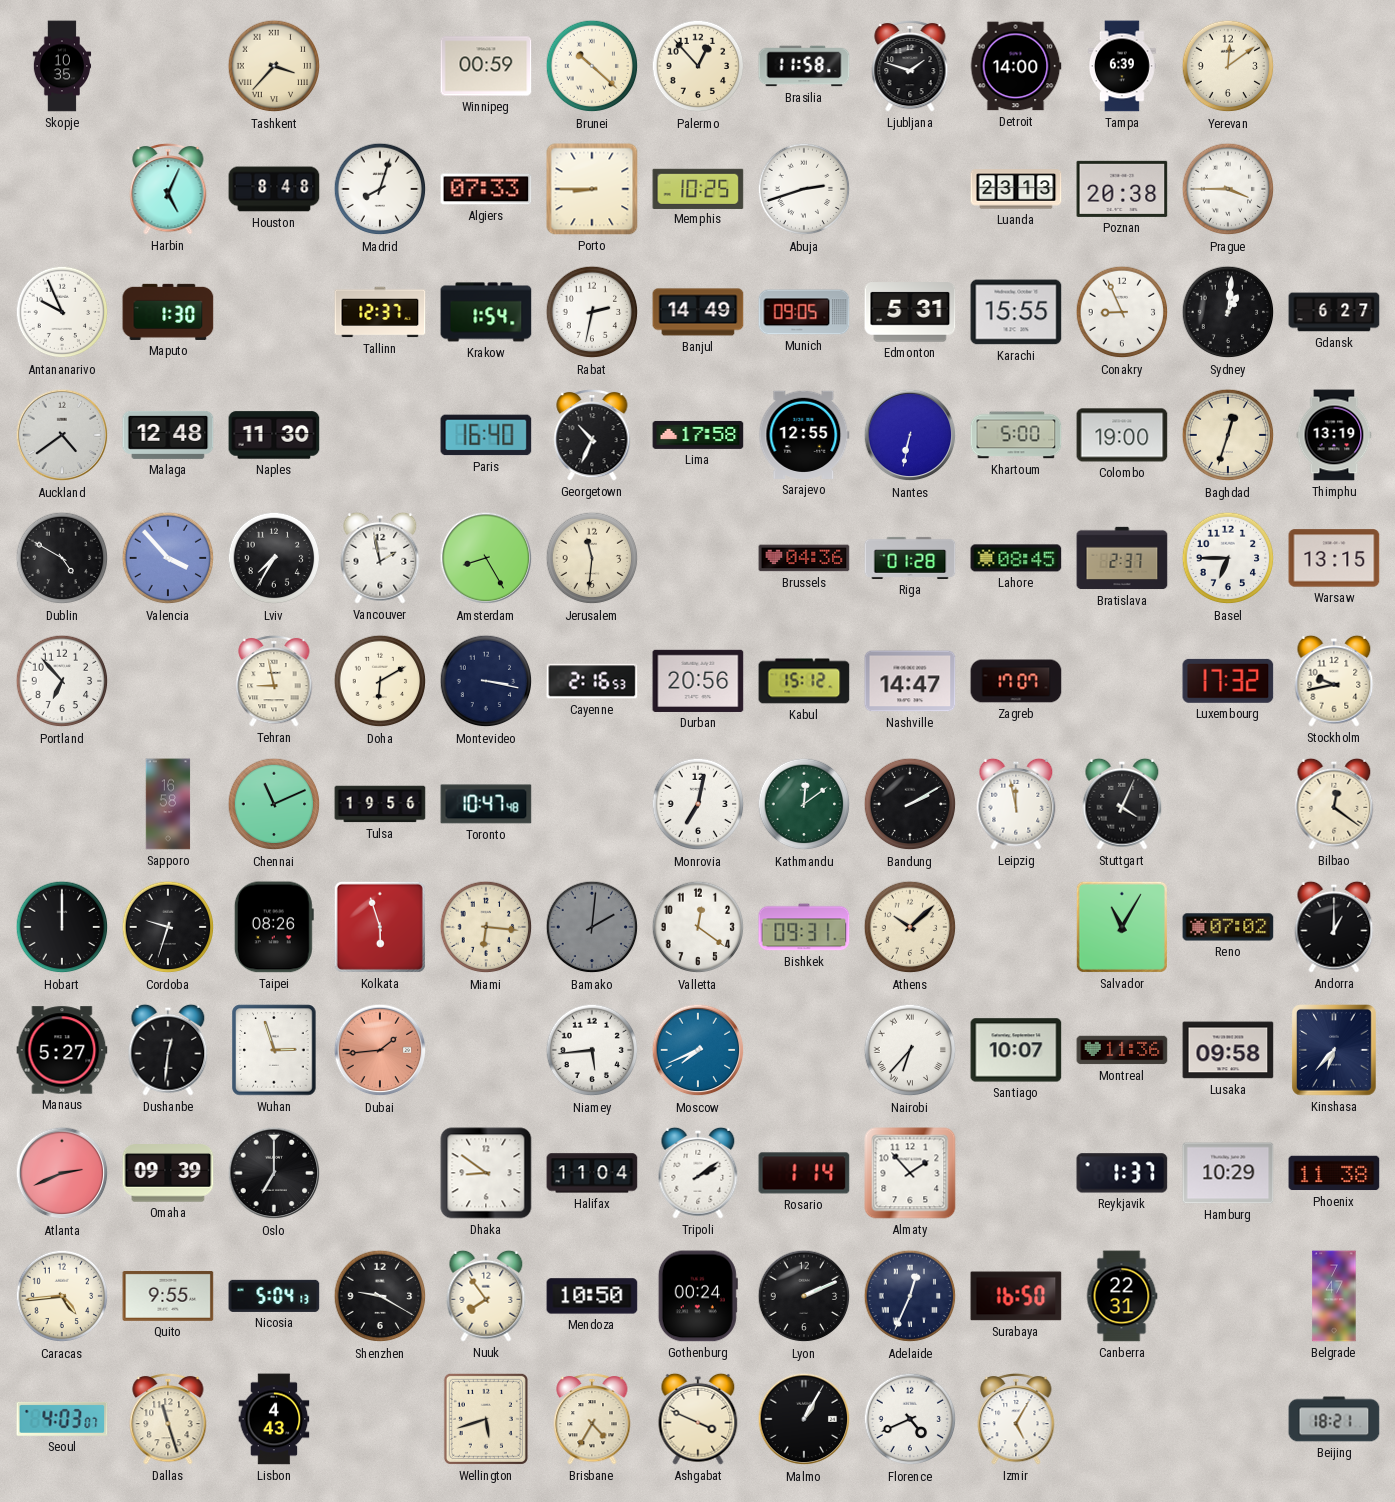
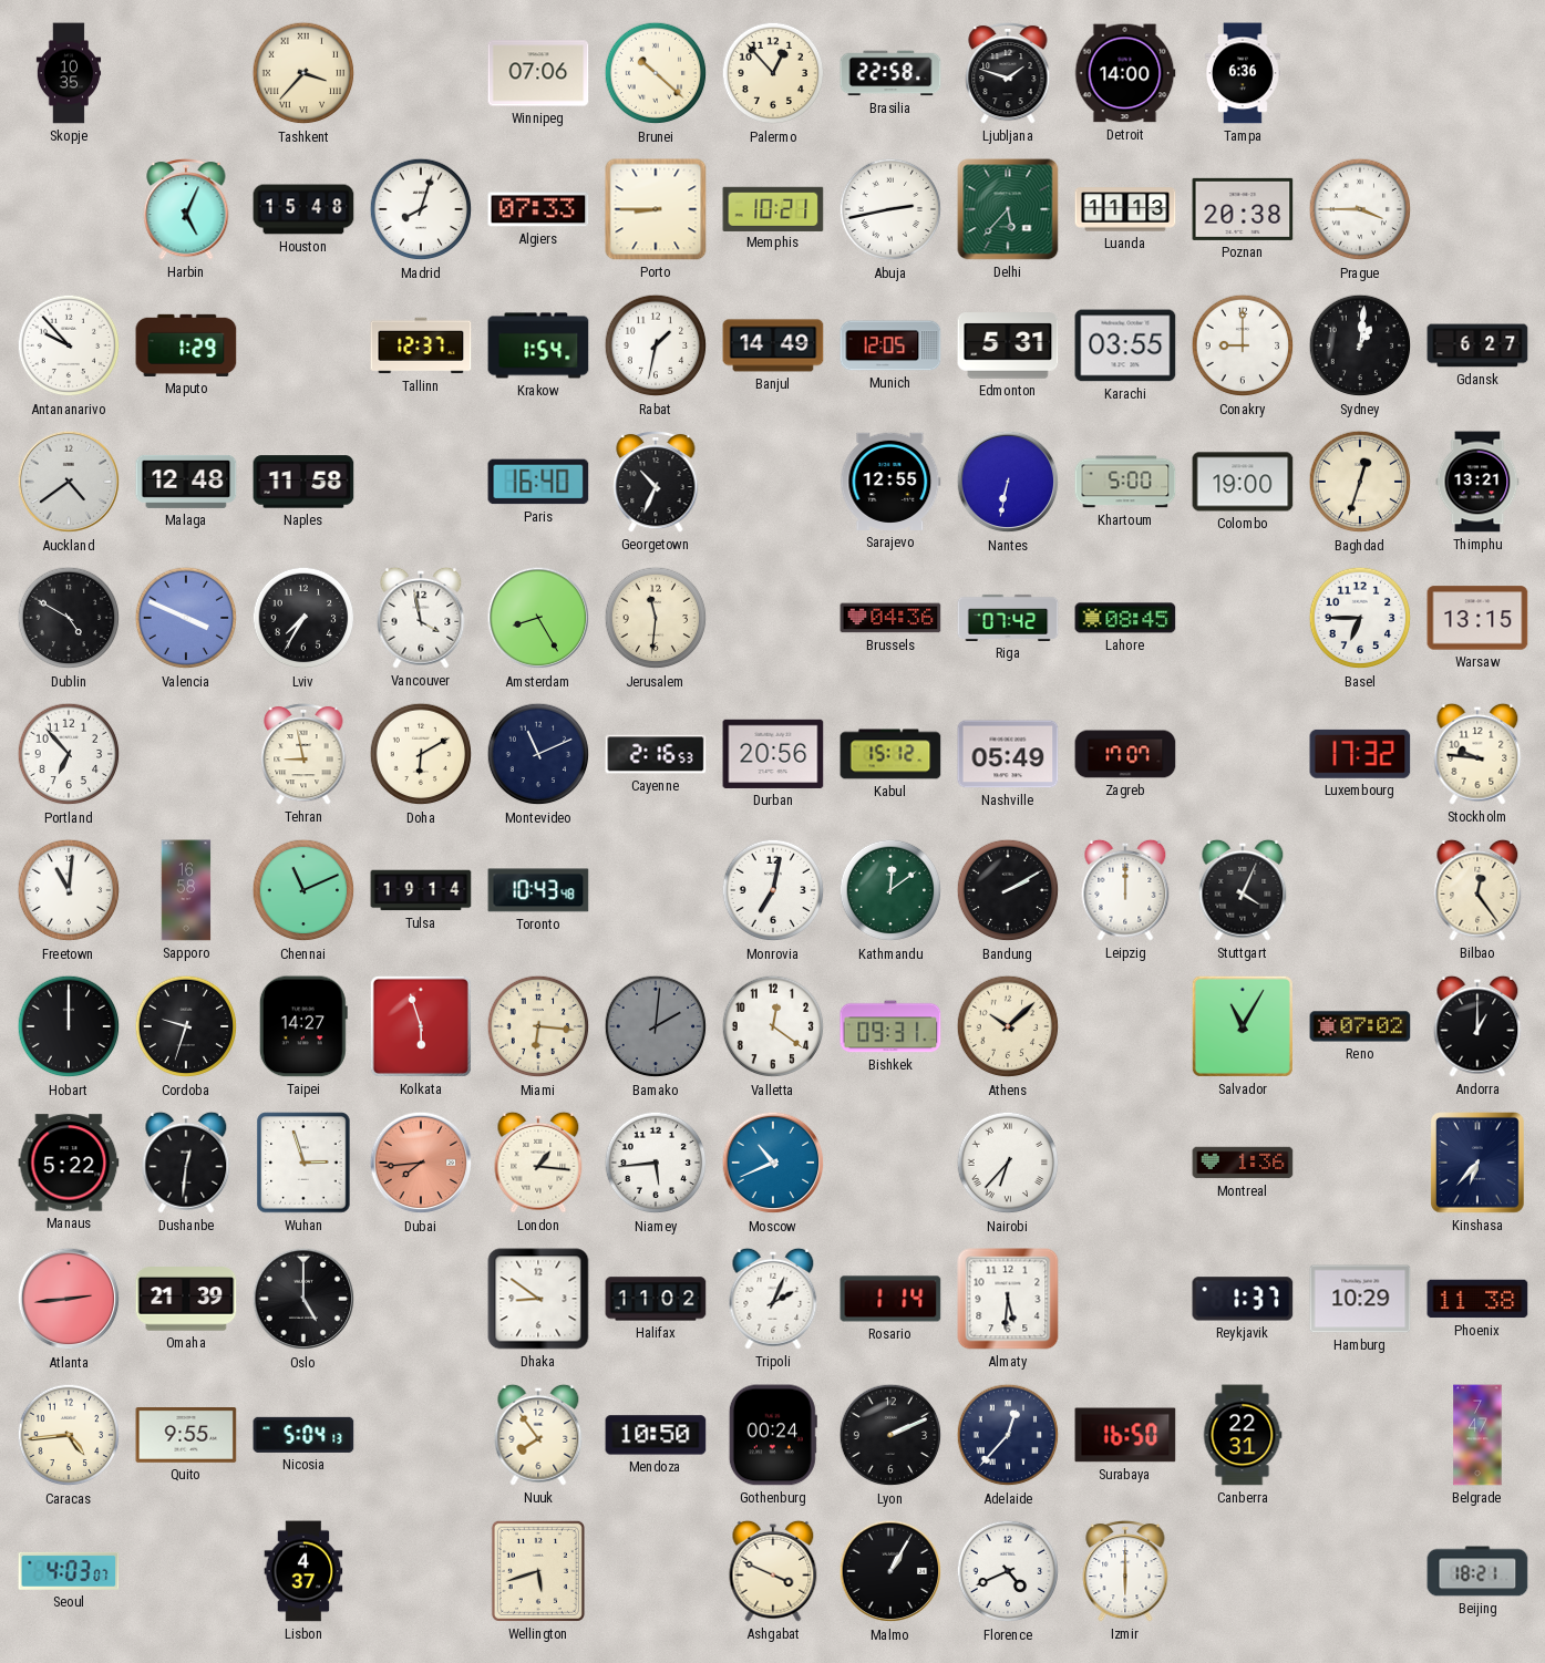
Winnipeg: 00:59 -> 07:06
Brasilia: 11:58 -> 22:58
Tampa: 6:39 -> 6:36
Yerevan: 12:09 -> none
Houston: 8:48 -> 15:48
Memphis: 10:25 -> 10:21
Abuja: 2:42 -> 2:43
Delhi: none -> 5:37
Luanda: 23:13 -> 11:13
Antananarivo: 9:56 -> 9:53
Maputo: 1:30 -> 1:29
Rabat: 2:32 -> 1:32
Munich: 09:05 -> 12:05
Karachi: 15:55 -> 03:55
Conakry: 8:56 -> 9:00
Naples: 11:30 -> 11:58
Lima: 17:58 -> none
Thimphu: 13:19 -> 13:21
Valencia: 3:53 -> 3:49
Vancouver: 1:58 -> 3:58
Riga: 01:28 -> 07:42
Bratislava: 2:37 -> none
Montevideo: 3:17 -> 11:11
Nashville: 14:47 -> 05:49
Stockholm: 9:43 -> 9:46
Freetown: none -> 11:01
Tulsa: 19:56 -> 19:14
Toronto: 10:47 -> 10:43
Leipzig: 11:58 -> 12:00
Bilbao: 12:21 -> 12:24
Taipei: 08:26 -> 14:27
Manaus: 5:27 -> 5:22
Dubai: 1:44 -> 7:44
London: none -> 1:16
Moscow: 7:41 -> 10:41
Santiago: 10:07 -> none
Montreal: 11:36 -> 1:36
Lusaka: 09:58 -> none
Atlanta: 2:41 -> 2:44
Omaha: 09:39 -> 21:39
Oslo: 7:00 -> 5:00
Halifax: 11:04 -> 11:02
Tripoli: 2:09 -> 2:04
Almaty: 1:53 -> 5:31
Shenzhen: 9:20 -> none
Adelaide: 12:34 -> 12:37
Dallas: 11:27 -> none
Lisbon: 4:43 -> 4:37
Brisbane: 4:35 -> none
Izmir: 5:05 -> 6:00
